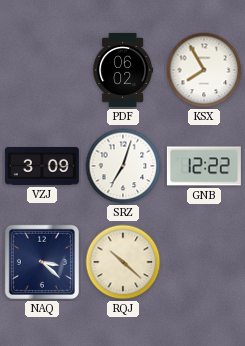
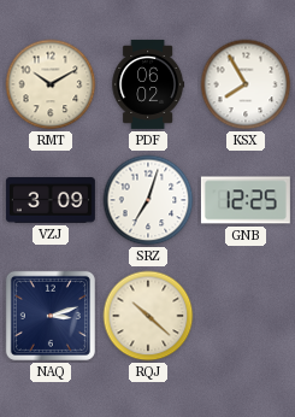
RMT: none -> 10:10
GNB: 12:22 -> 12:25
NAQ: 3:22 -> 3:12
